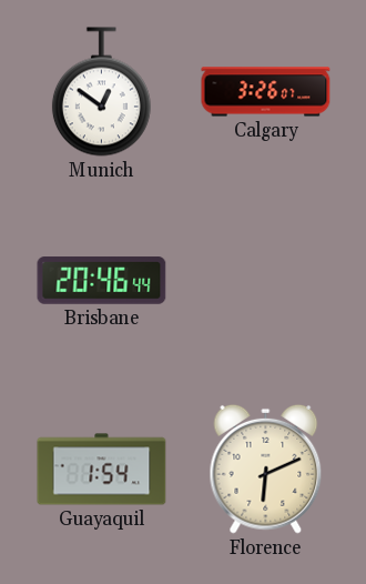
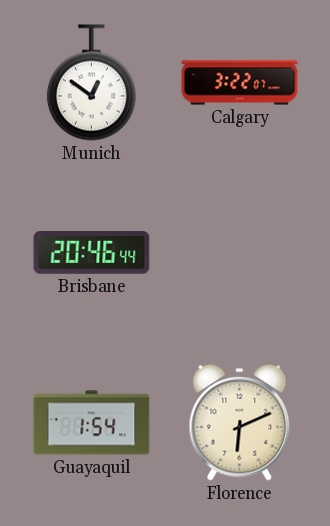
Calgary: 3:26 -> 3:22
